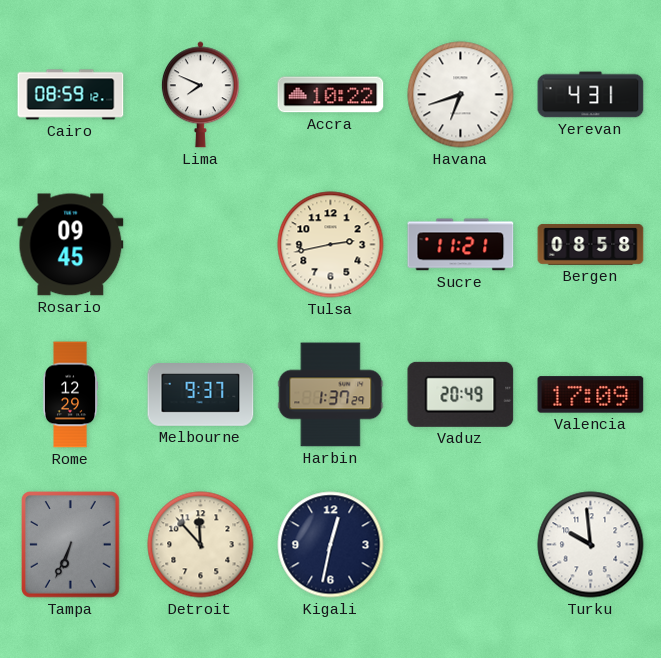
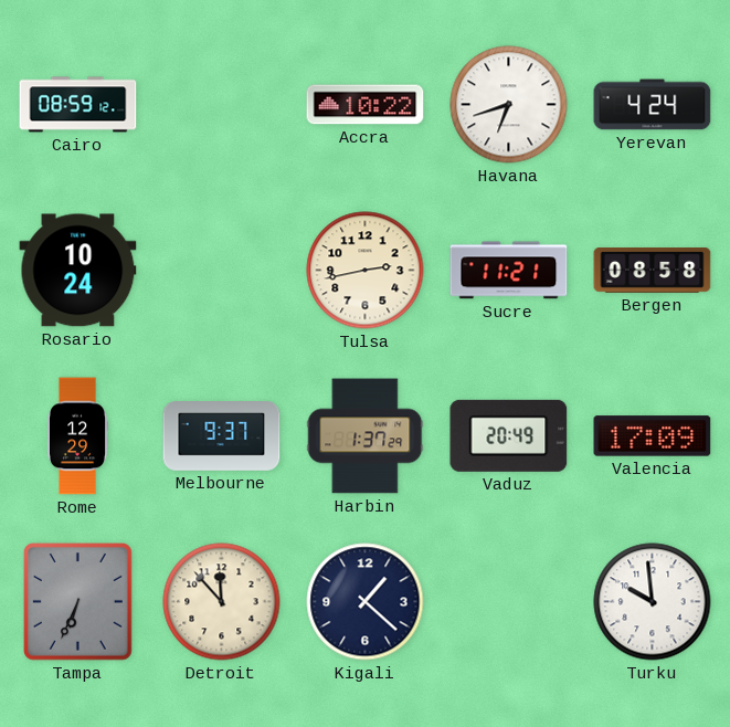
Lima: 7:49 -> none
Yerevan: 4:31 -> 4:24
Rosario: 09:45 -> 10:24
Kigali: 12:32 -> 1:22
